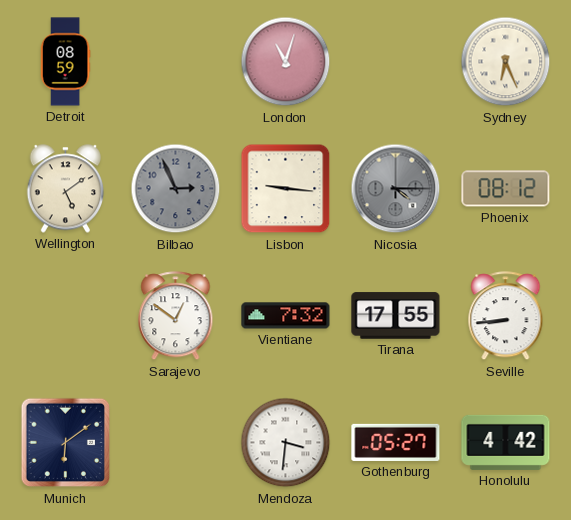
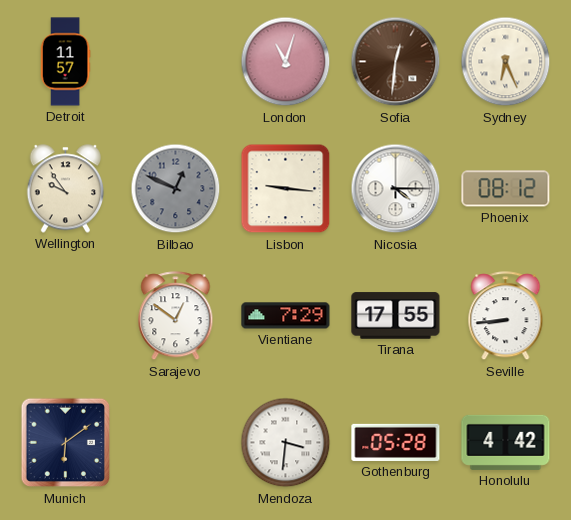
Detroit: 08:59 -> 11:57
Sofia: none -> 12:31
Wellington: 5:09 -> 9:54
Bilbao: 2:56 -> 12:49
Nicosia dial: grey -> white
Vientiane: 7:32 -> 7:29
Gothenburg: 05:27 -> 05:28
